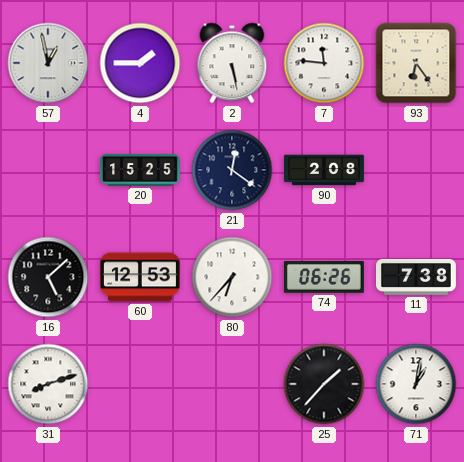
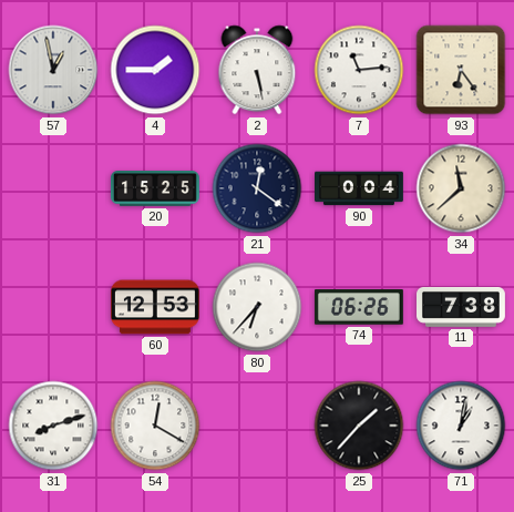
7: 11:46 -> 11:14
90: 2:08 -> 0:04
34: none -> 11:38
16: 5:08 -> none
54: none -> 12:20
